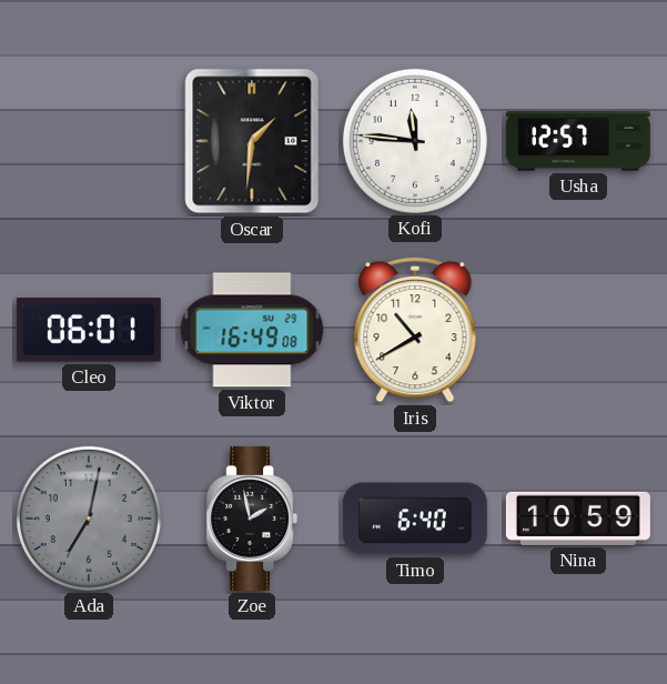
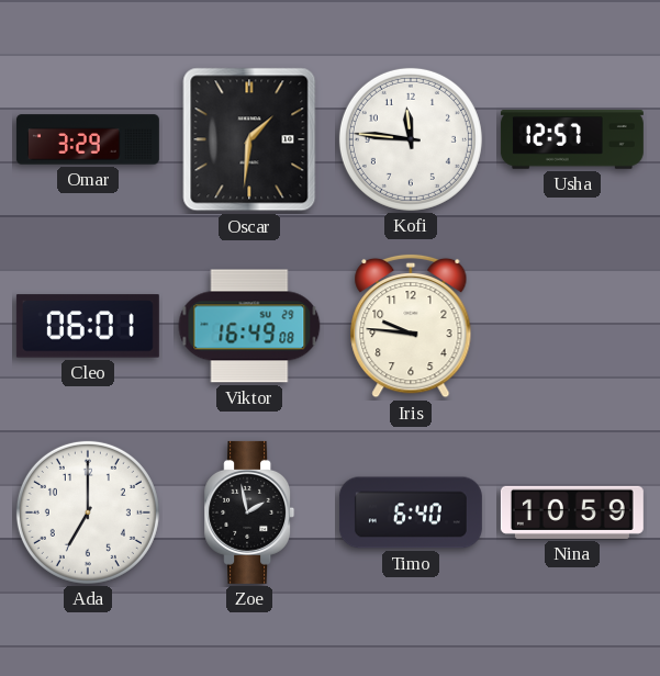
Omar: none -> 3:29
Iris: 10:40 -> 9:46
Ada: 7:02 -> 7:00
Ada dial: grey -> white
